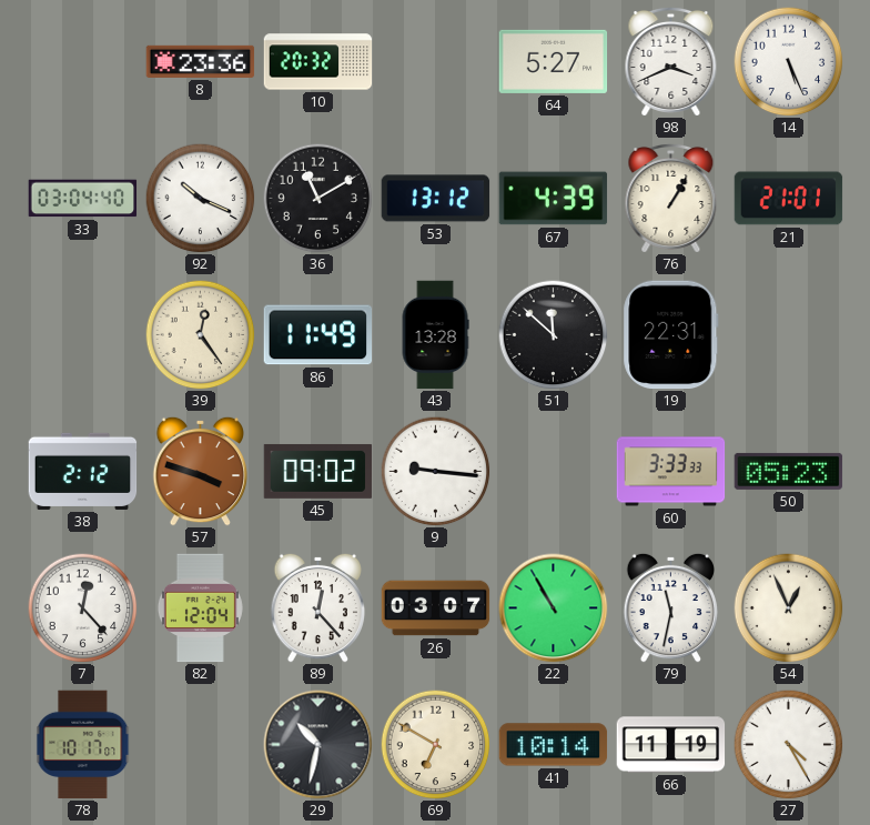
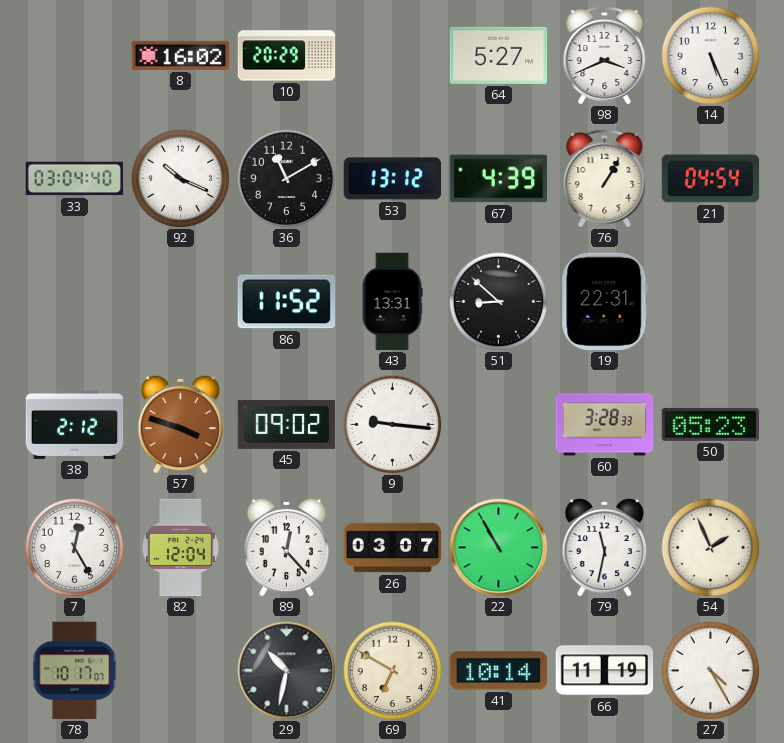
8: 23:36 -> 16:02
10: 20:32 -> 20:29
21: 21:01 -> 04:54
39: 12:24 -> none
86: 11:49 -> 11:52
43: 13:28 -> 13:31
51: 11:52 -> 8:52
60: 3:33 -> 3:28
7: 12:23 -> 12:25
54: 12:56 -> 1:56
